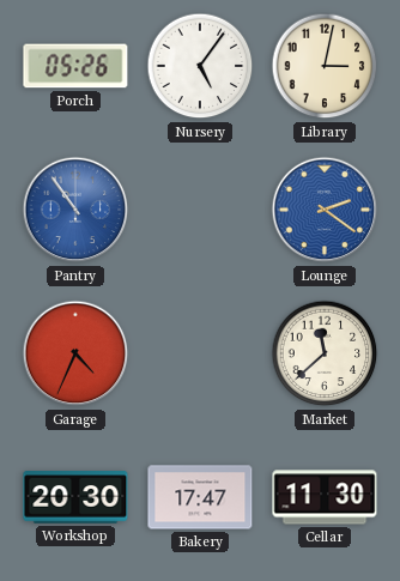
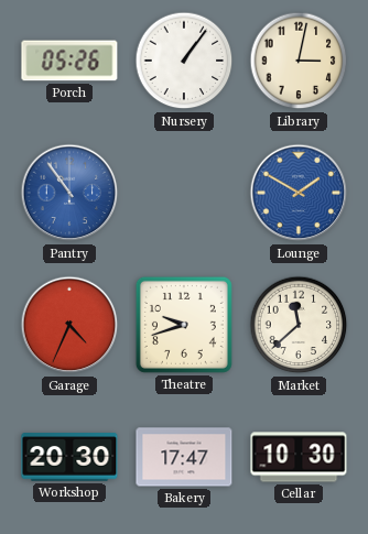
Nursery: 5:06 -> 1:06
Lounge: 2:21 -> 1:50
Theatre: none -> 9:42
Cellar: 11:30 -> 10:30
